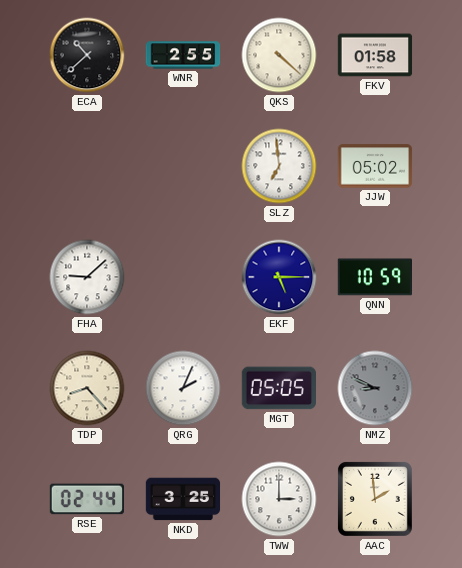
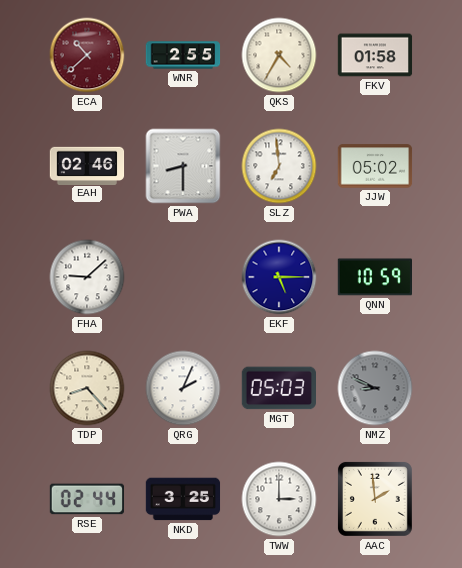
ECA dial: black -> burgundy
QKS: 4:22 -> 4:35
EAH: none -> 02:46
PWA: none -> 8:30
MGT: 05:05 -> 05:03
